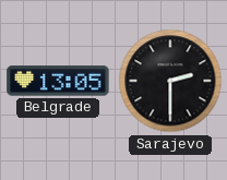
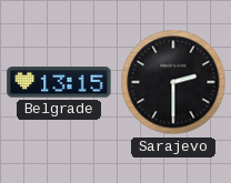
Belgrade: 13:05 -> 13:15
